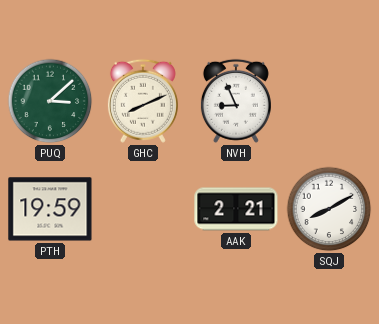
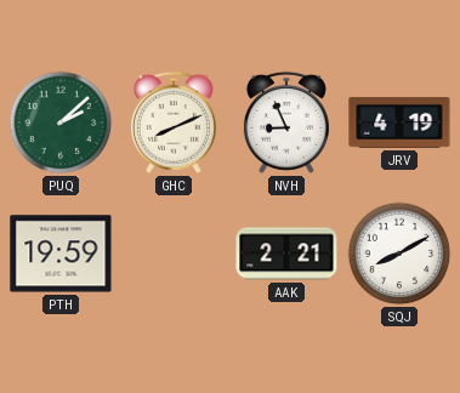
PUQ: 3:08 -> 2:08
JRV: none -> 4:19
